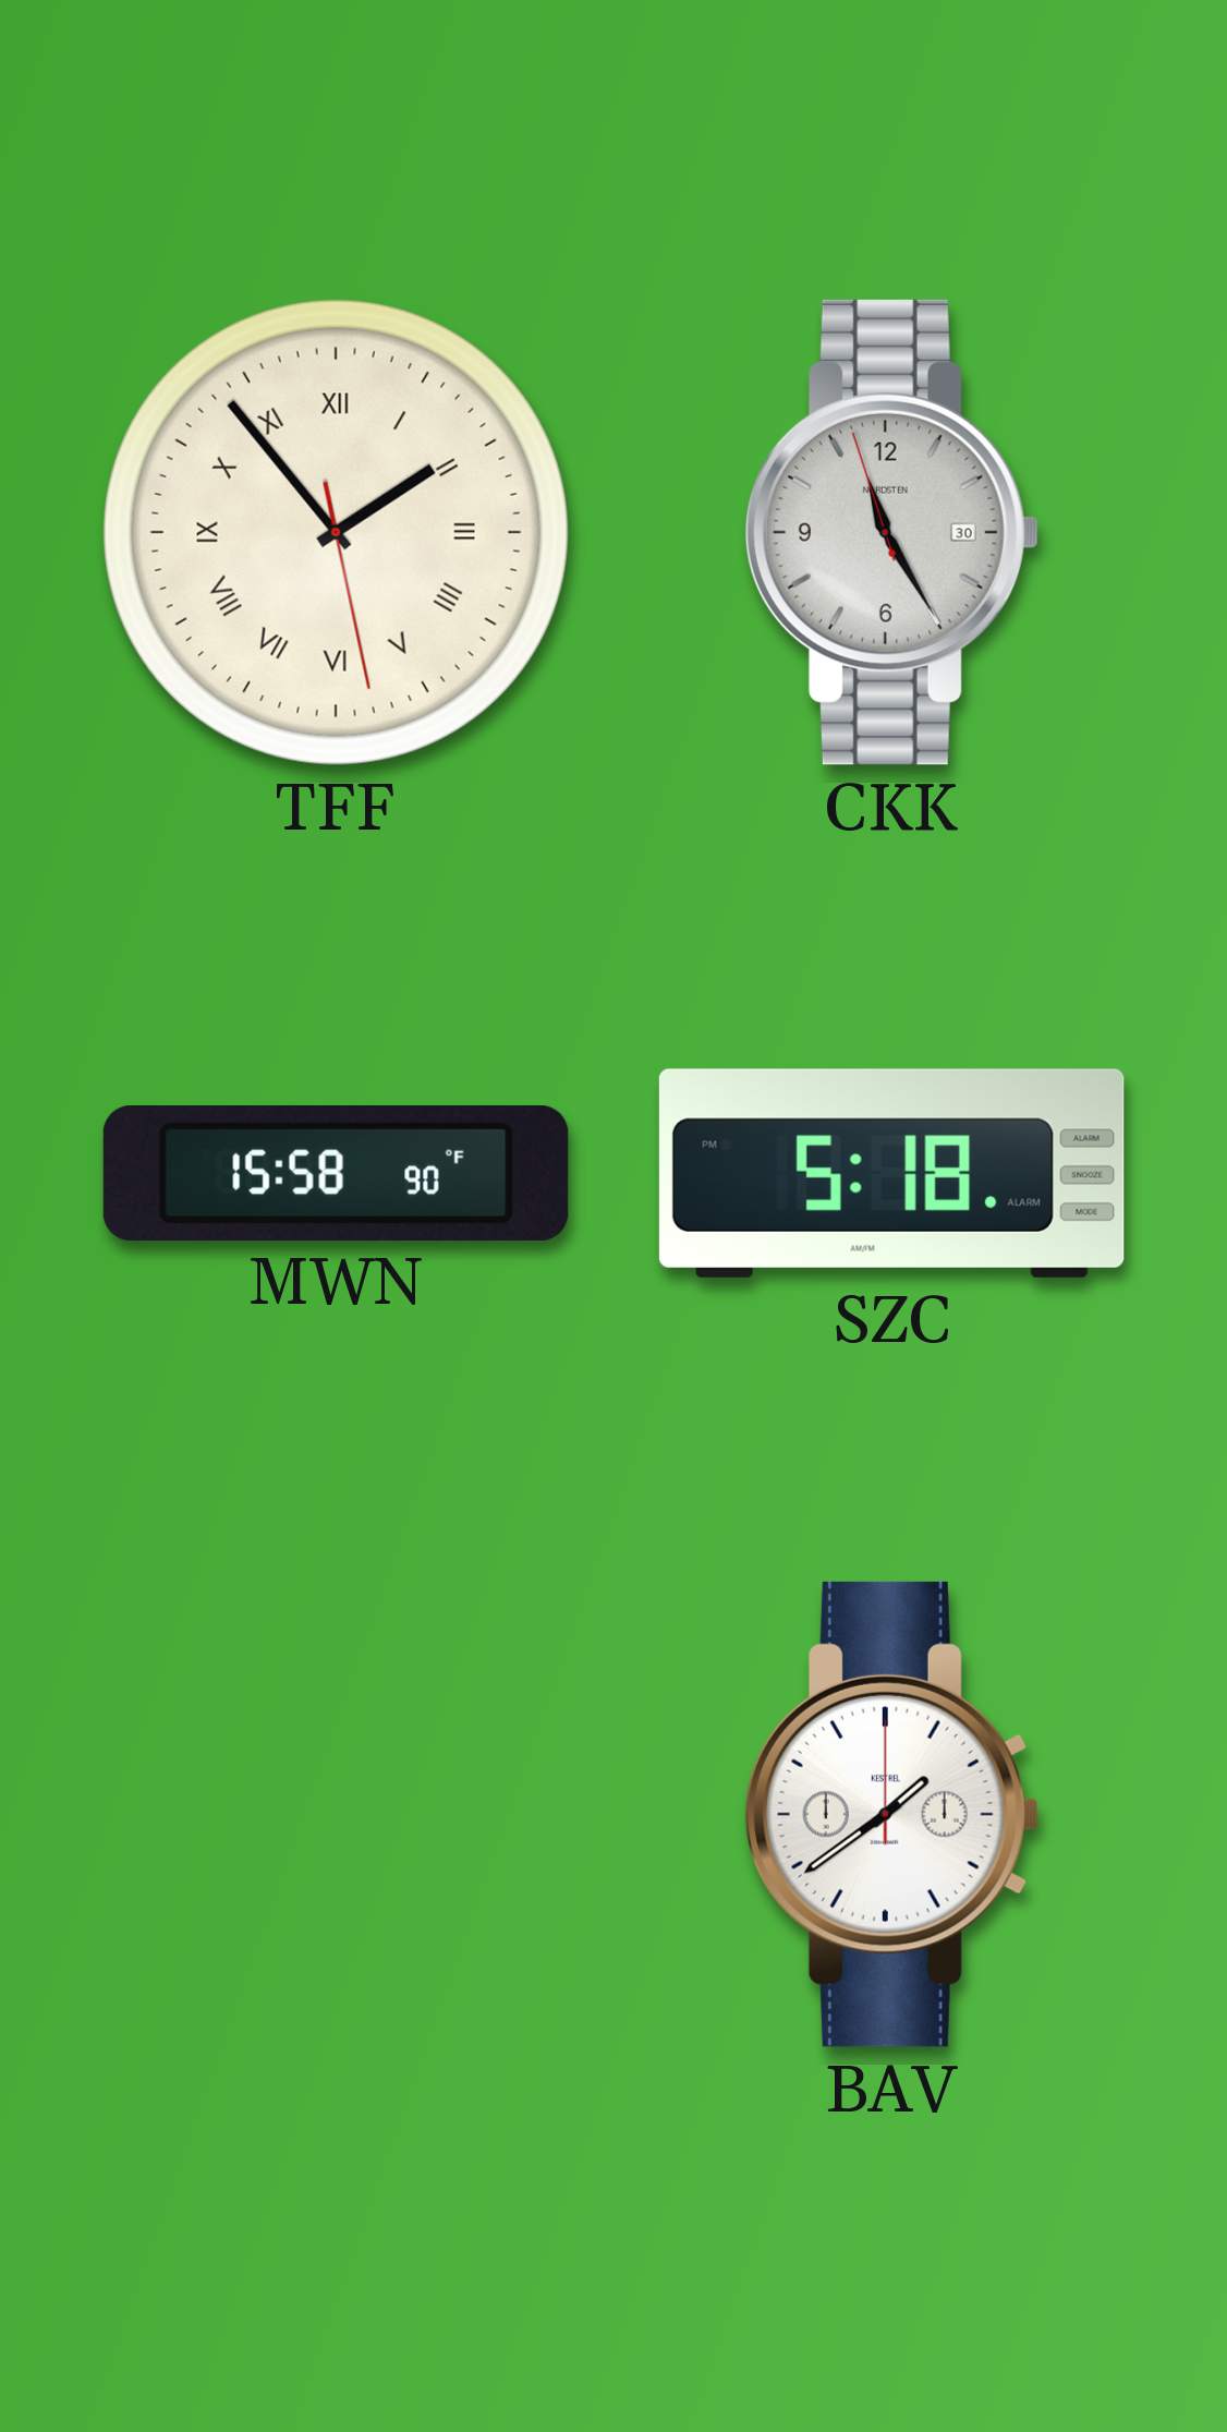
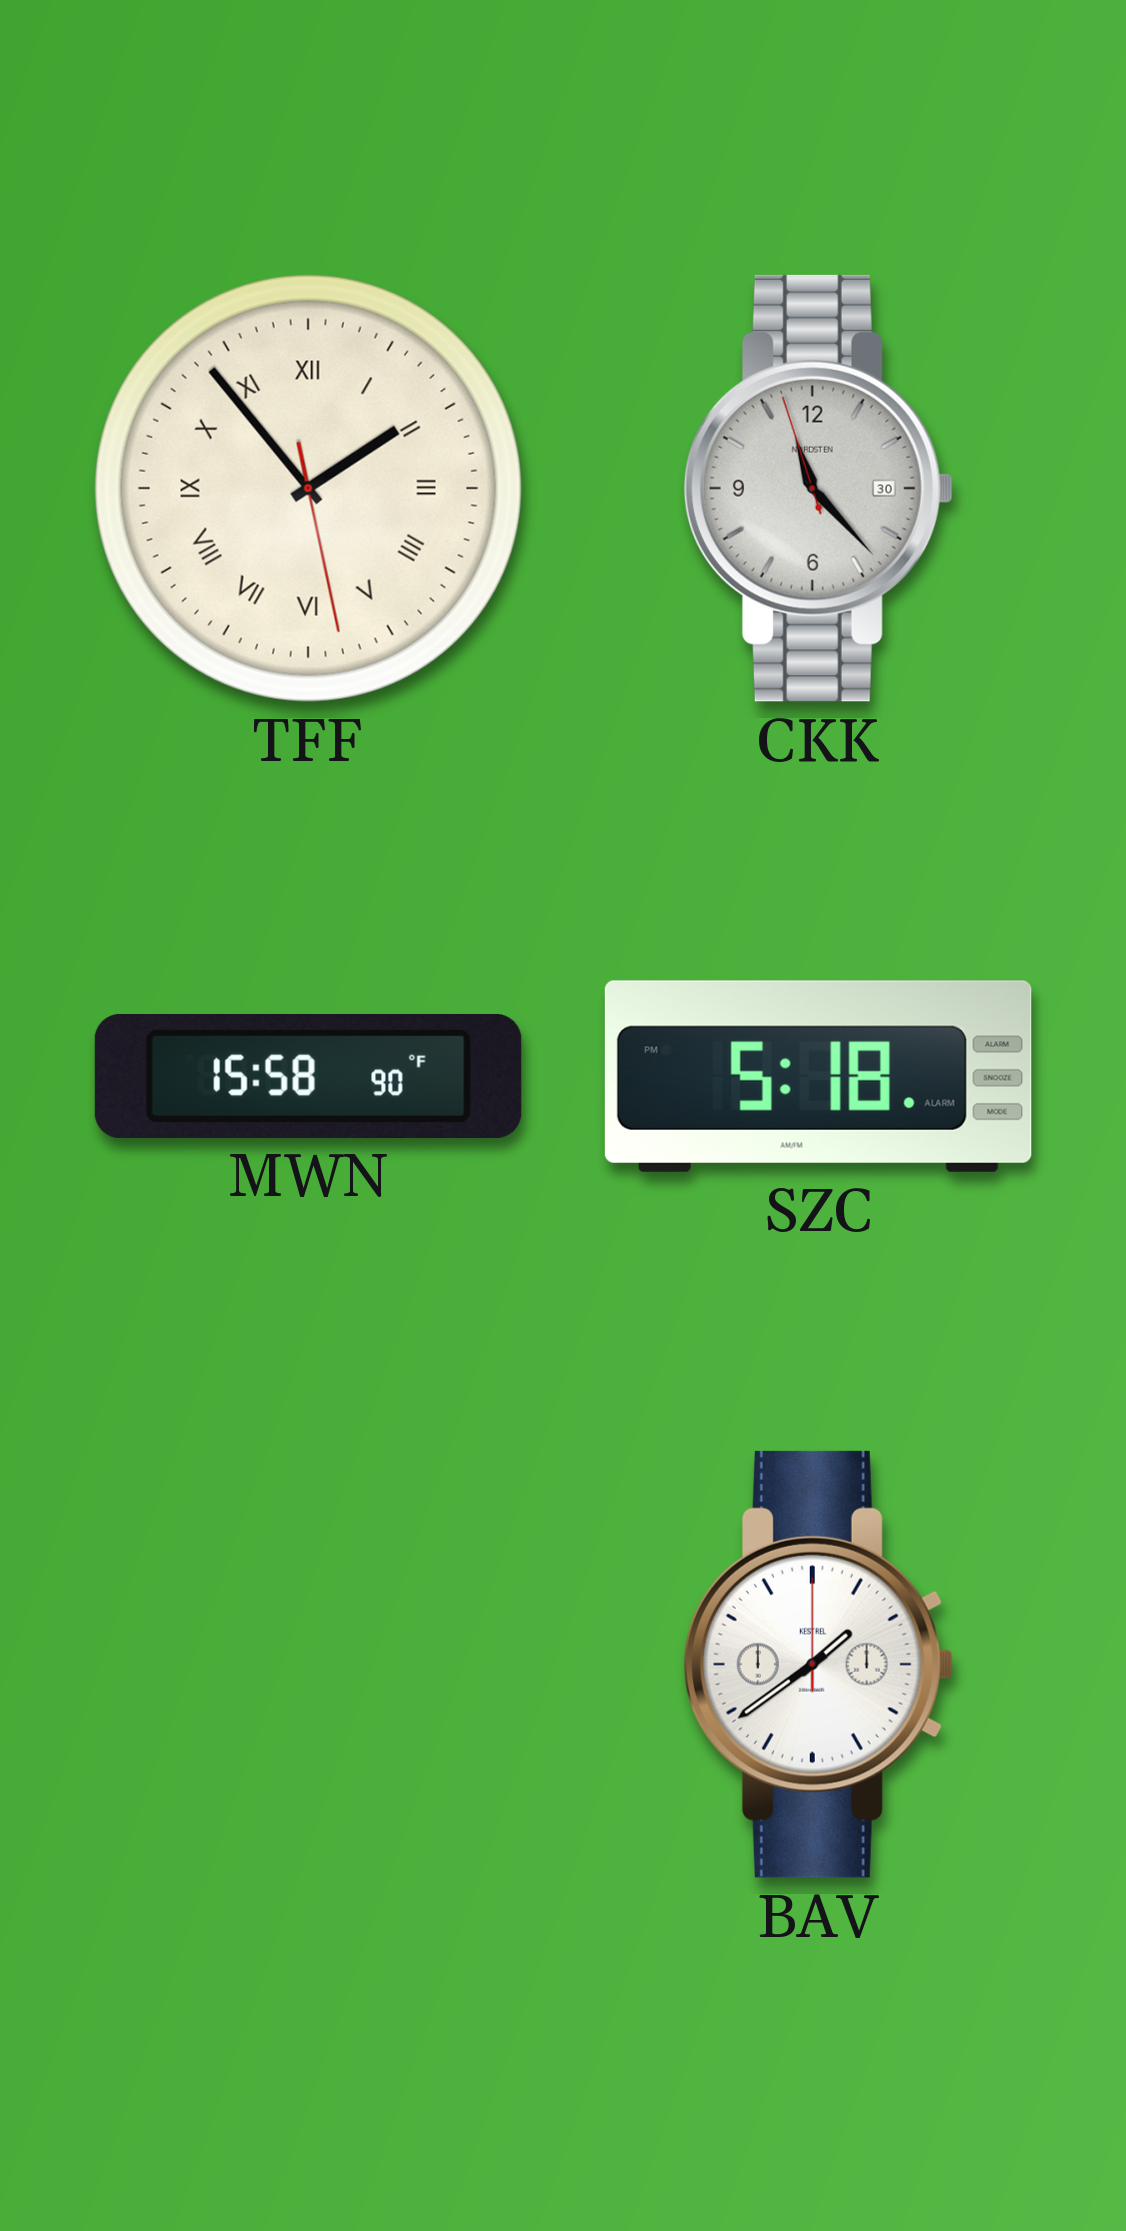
CKK: 11:24 -> 11:22
